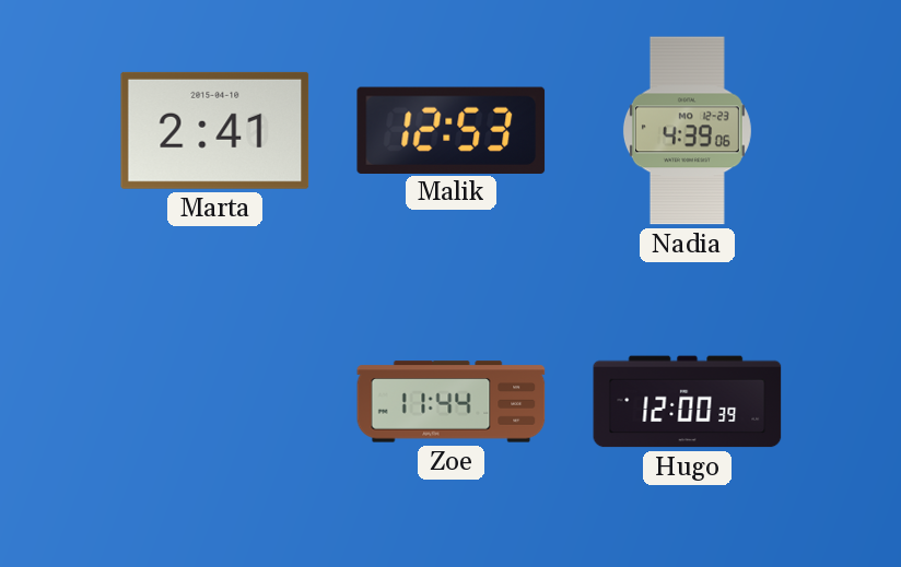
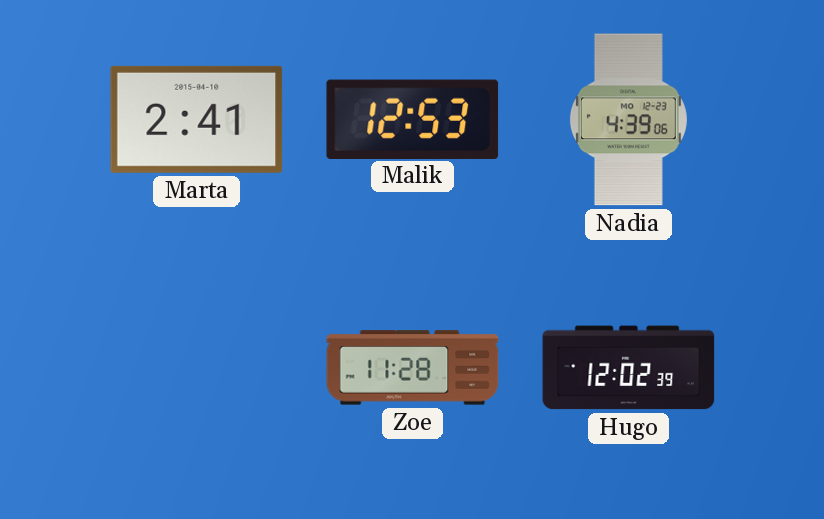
Zoe: 11:44 -> 11:28
Hugo: 12:00 -> 12:02
